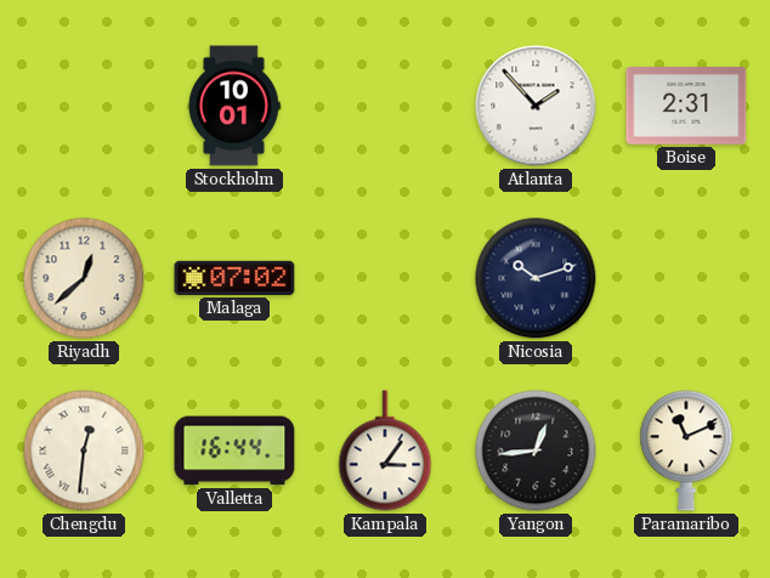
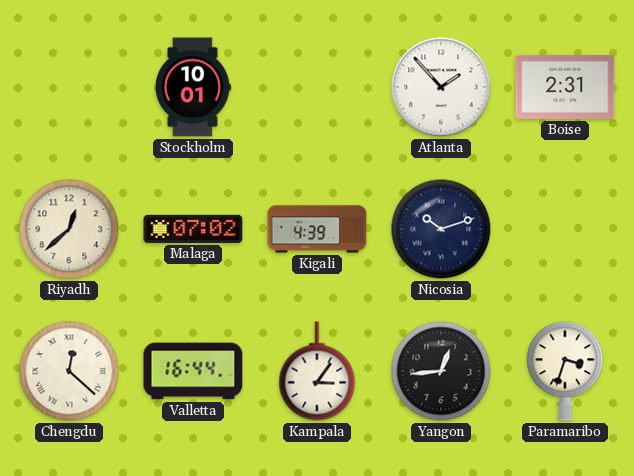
Kigali: none -> 4:39
Chengdu: 12:31 -> 12:22
Paramaribo: 11:11 -> 3:33
